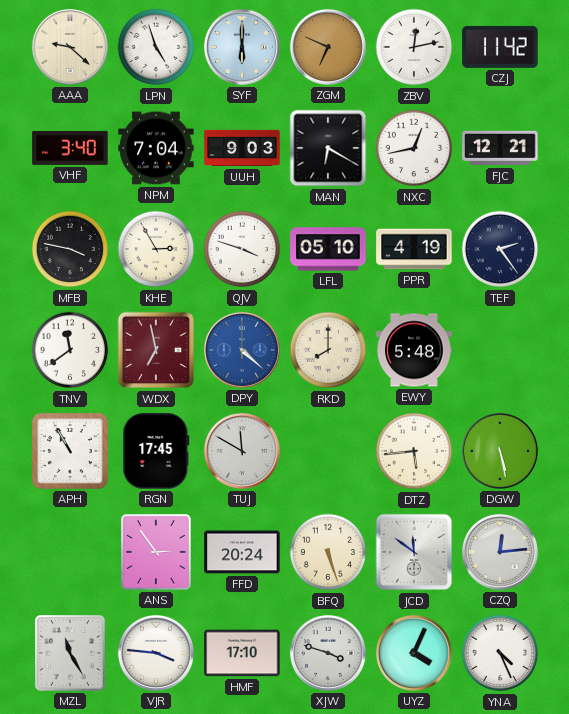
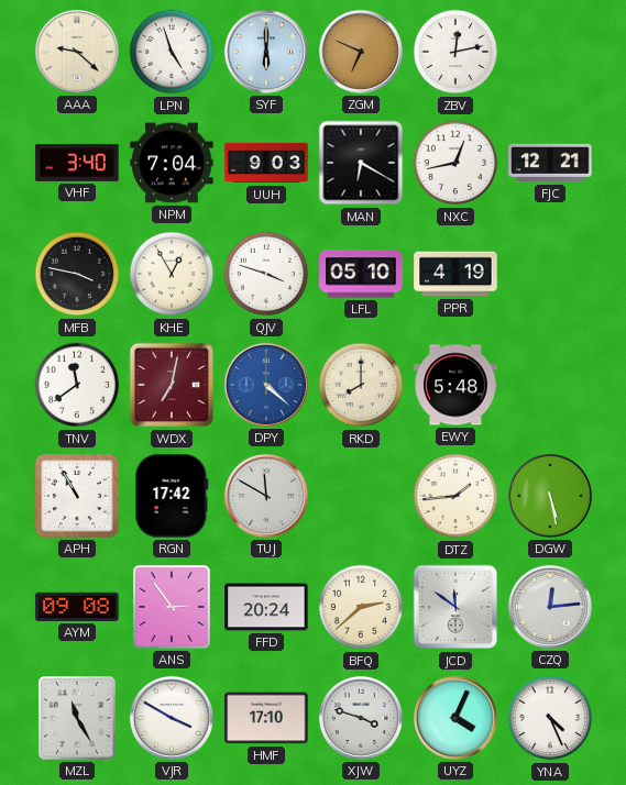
CZJ: 11:42 -> none
KHE: 2:55 -> 12:55
TEF: 2:24 -> none
WDX: 6:58 -> 7:02
RGN: 17:45 -> 17:42
DTZ: 5:44 -> 1:44
AYM: none -> 09:08
BFQ: 5:27 -> 2:38
VJR: 3:46 -> 3:50
